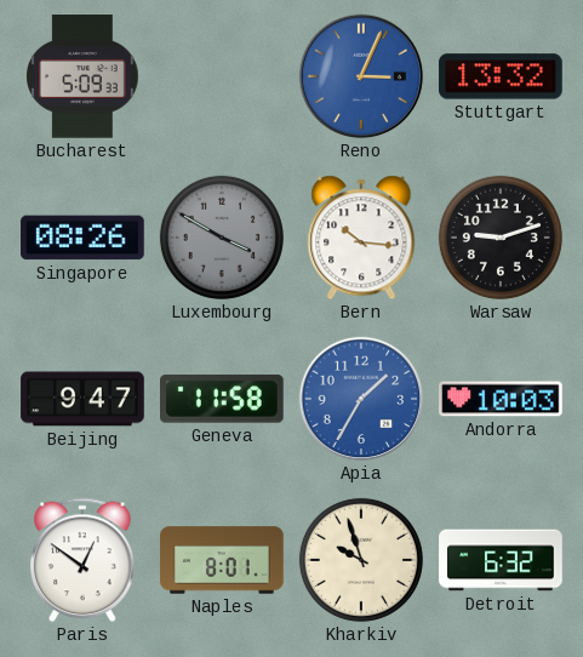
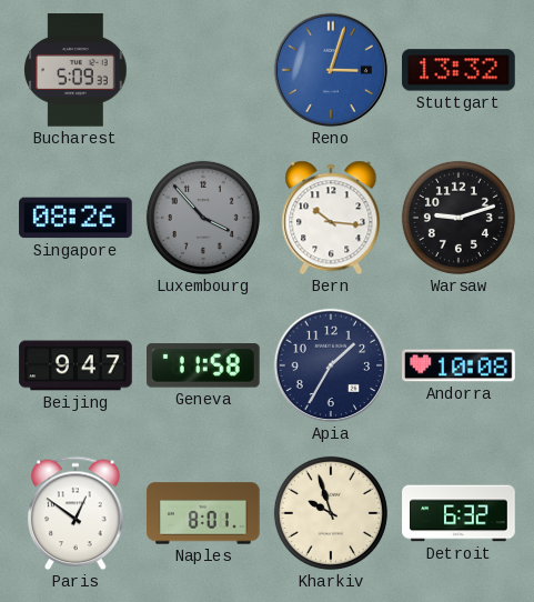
Reno: 3:04 -> 3:03
Luxembourg: 3:50 -> 3:53
Apia dial: blue -> navy
Andorra: 10:03 -> 10:08
